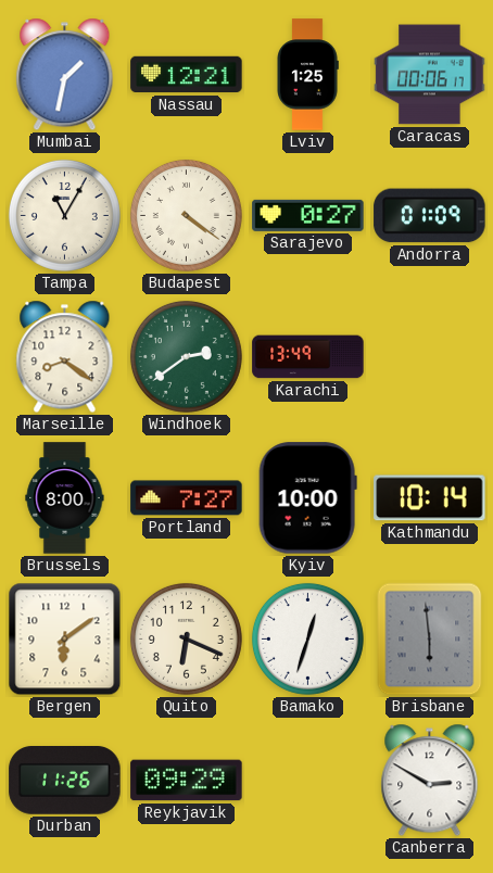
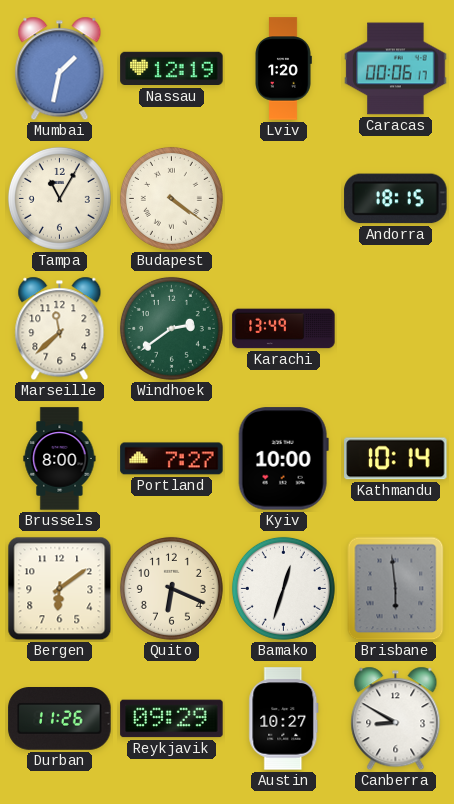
Nassau: 12:21 -> 12:19
Lviv: 1:25 -> 1:20
Sarajevo: 0:27 -> none
Andorra: 01:09 -> 18:15
Marseille: 8:21 -> 11:38
Austin: none -> 10:27
Canberra: 2:50 -> 8:50
